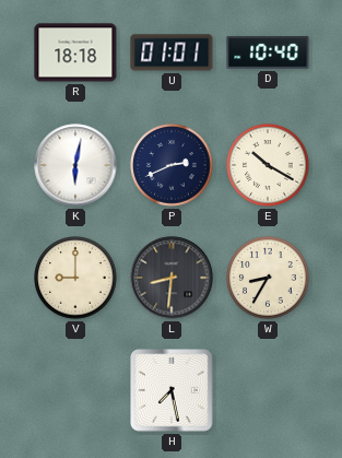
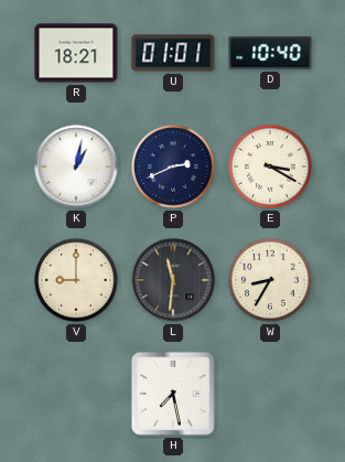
R: 18:18 -> 18:21
K: 6:02 -> 1:02
E: 10:20 -> 3:20
L: 8:31 -> 11:31
